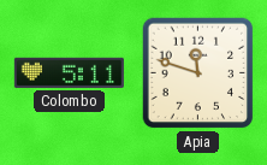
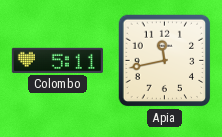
Apia: 11:48 -> 11:43
